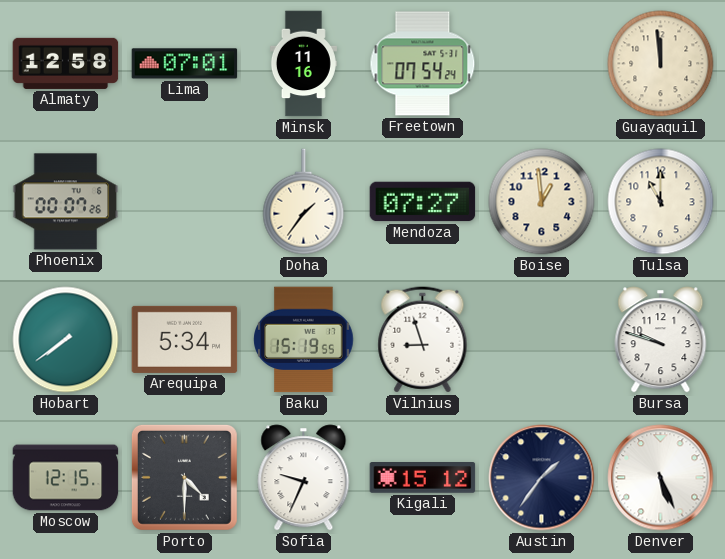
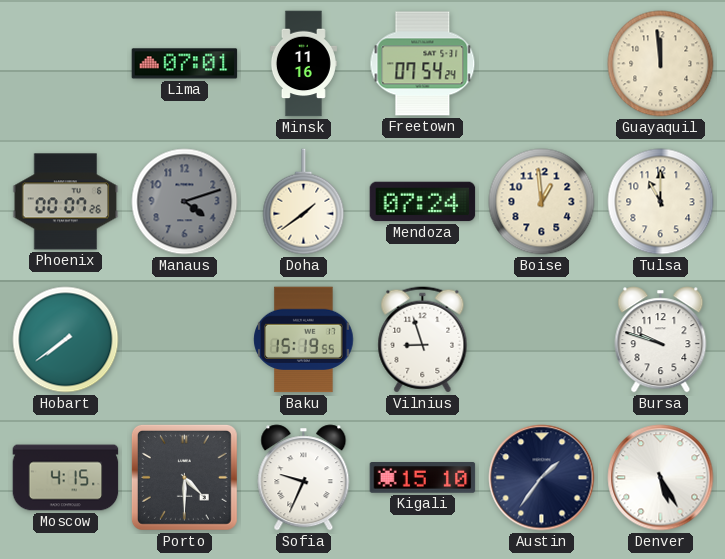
Almaty: 12:58 -> none
Manaus: none -> 4:12
Doha: 1:36 -> 1:39
Mendoza: 07:27 -> 07:24
Arequipa: 5:34 -> none
Moscow: 12:15 -> 4:15
Kigali: 15:12 -> 15:10
Denver: 5:26 -> 5:25
